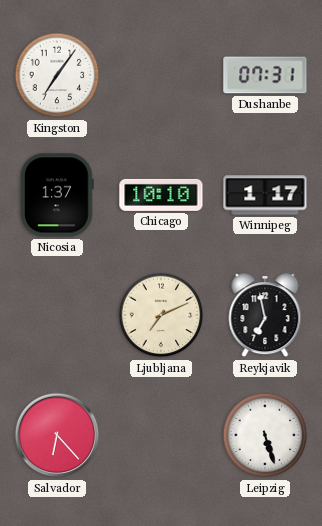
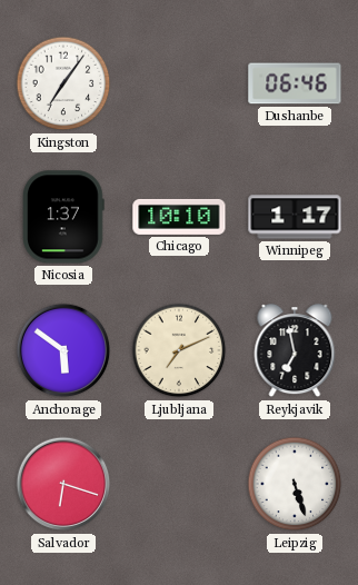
Dushanbe: 07:31 -> 06:46
Anchorage: none -> 5:51
Salvador: 6:23 -> 6:18
